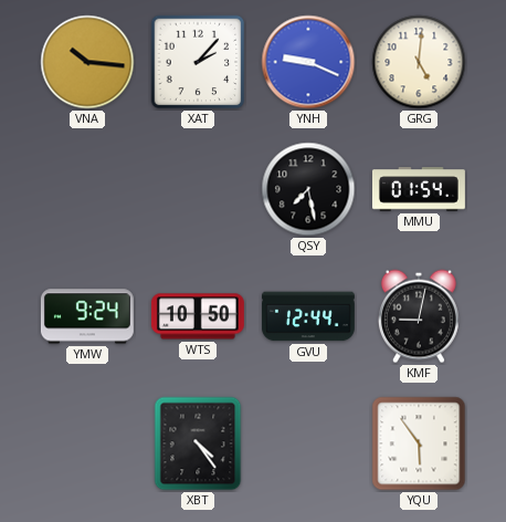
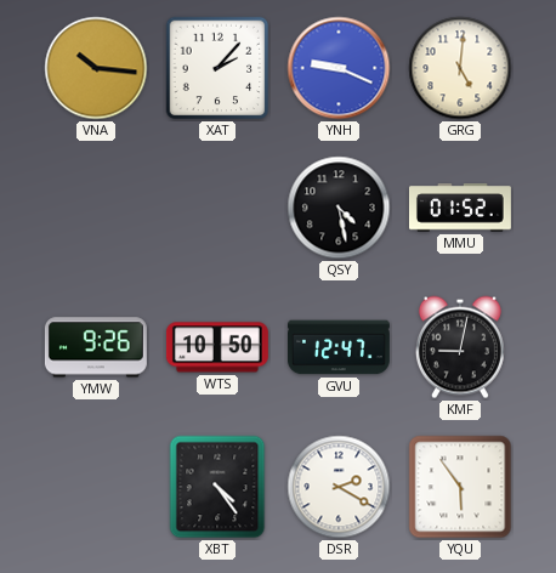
QSY: 7:28 -> 4:28
MMU: 01:54 -> 01:52
YMW: 9:24 -> 9:26
GVU: 12:44 -> 12:47
DSR: none -> 2:20
